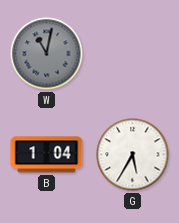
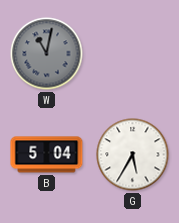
B: 1:04 -> 5:04
